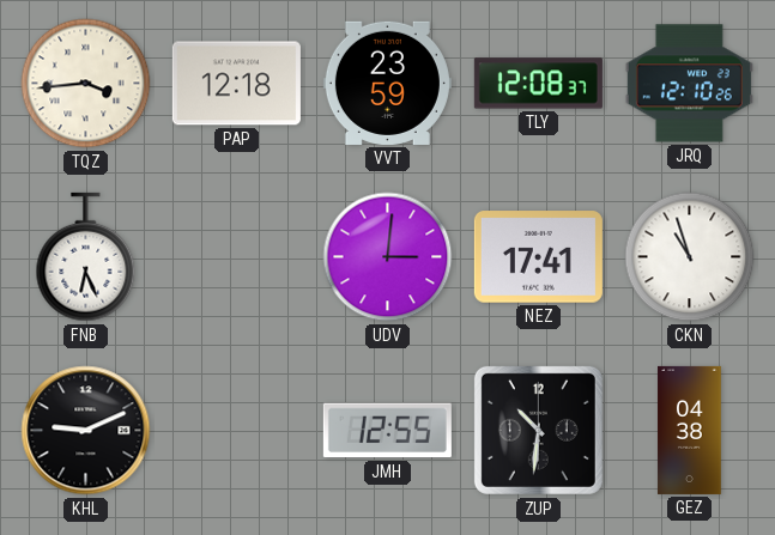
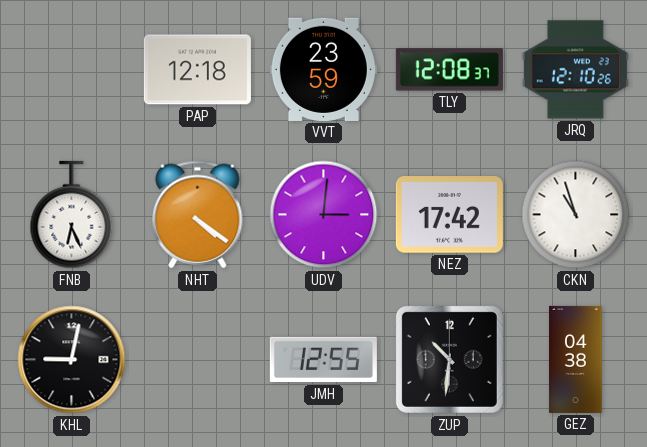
TQZ: 3:44 -> none
NHT: none -> 4:21
NEZ: 17:41 -> 17:42
KHL: 9:11 -> 9:02
